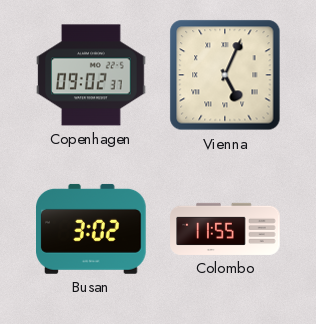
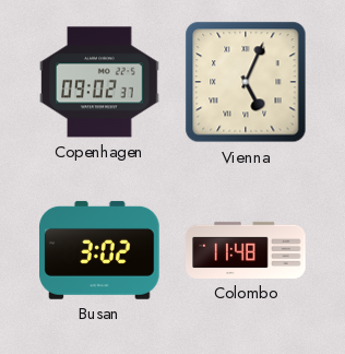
Colombo: 11:55 -> 11:48
